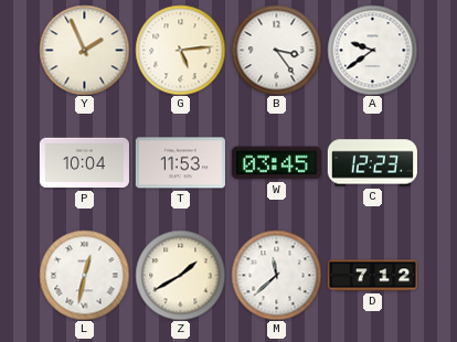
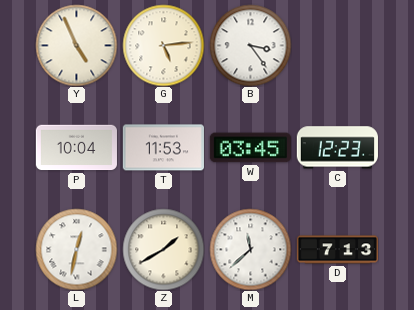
Y: 1:56 -> 4:56
A: 9:39 -> none
D: 7:12 -> 7:13
